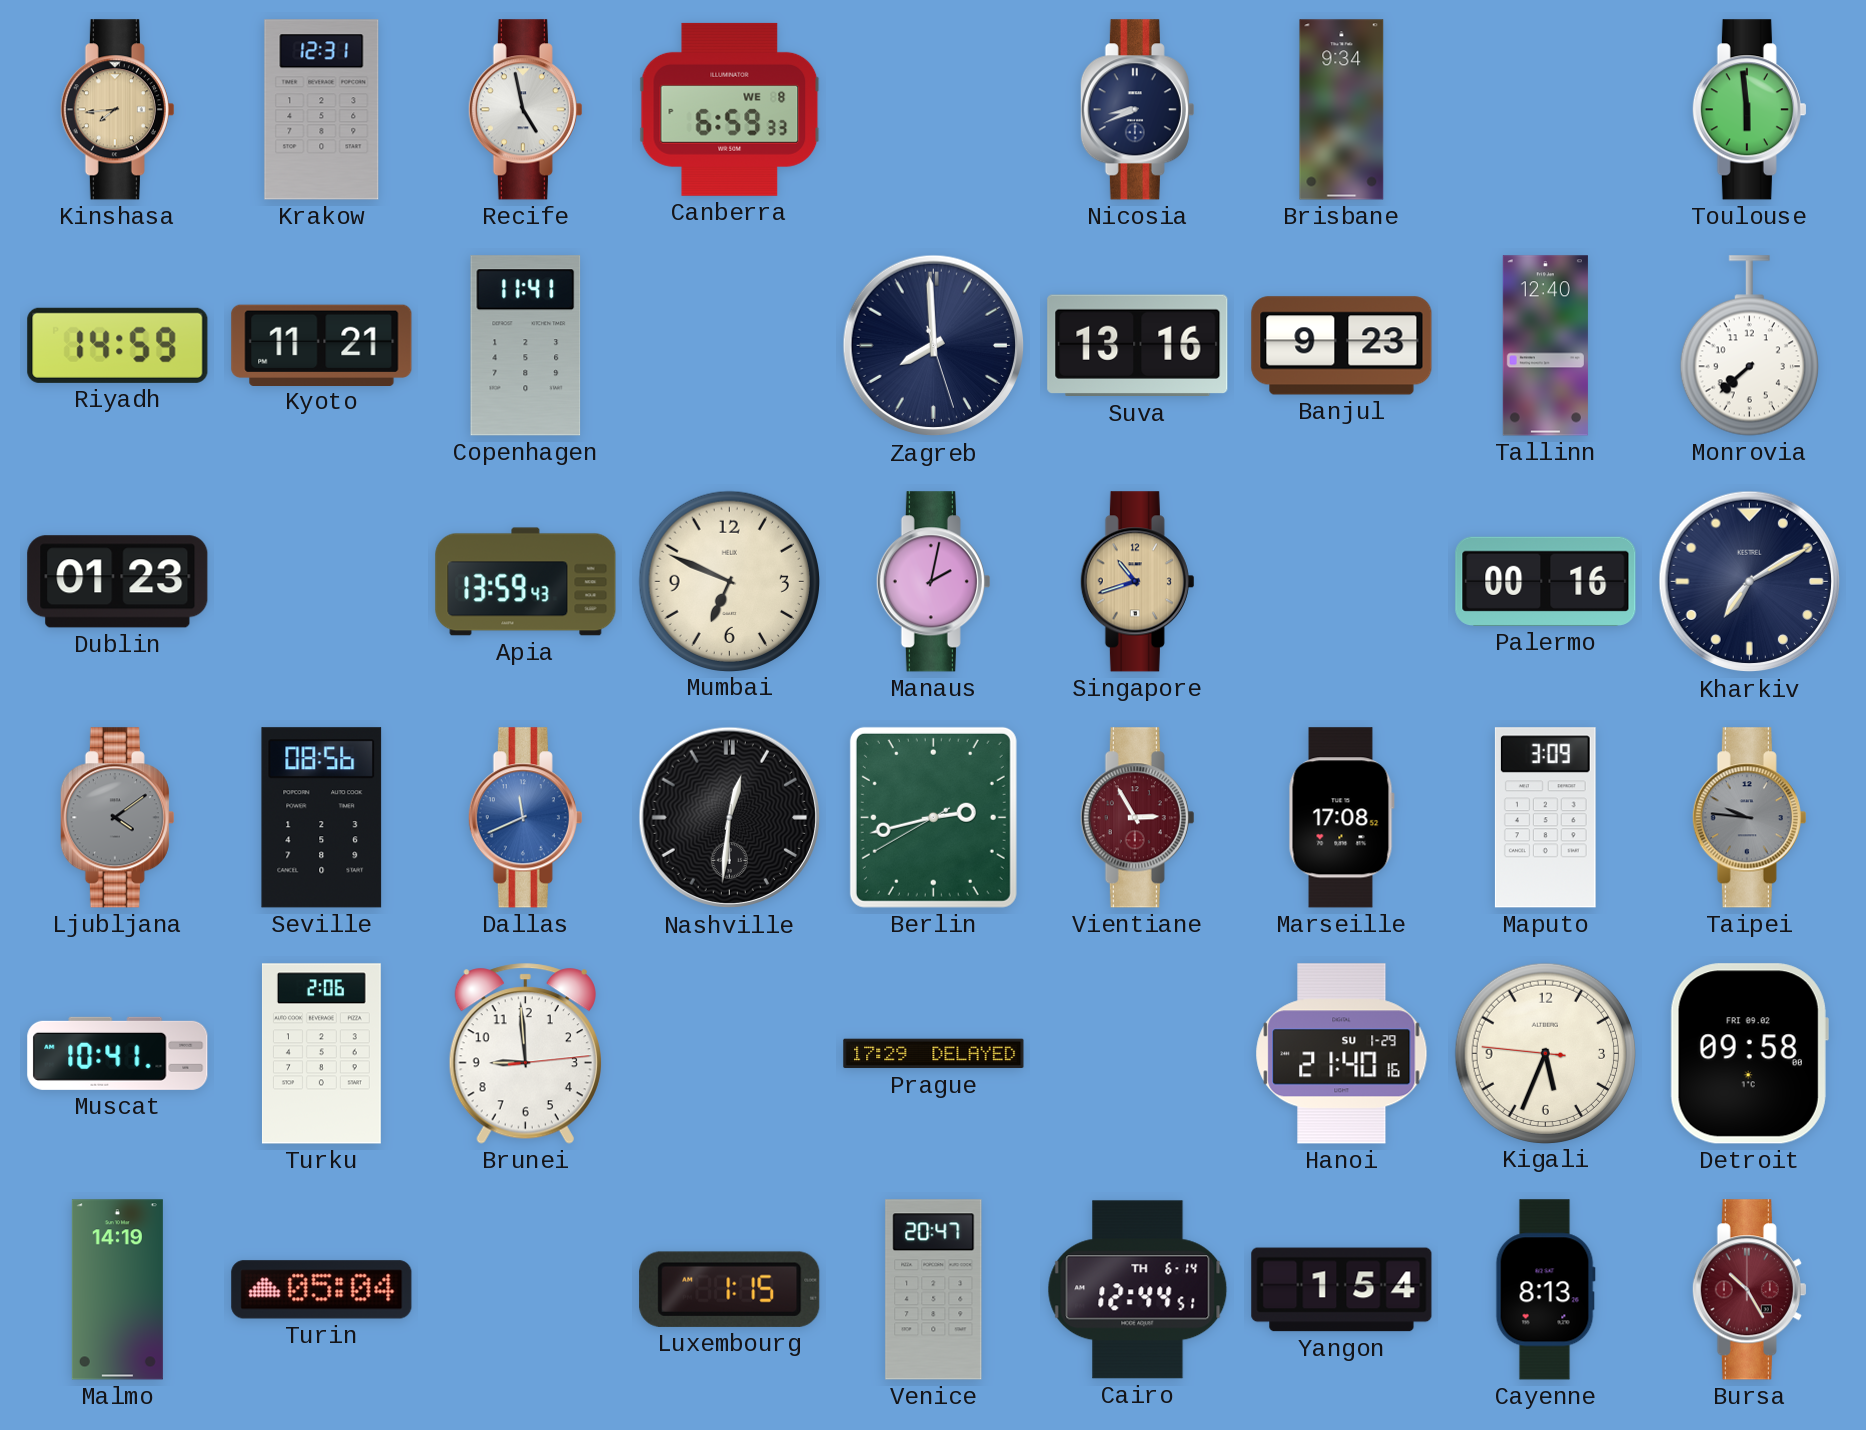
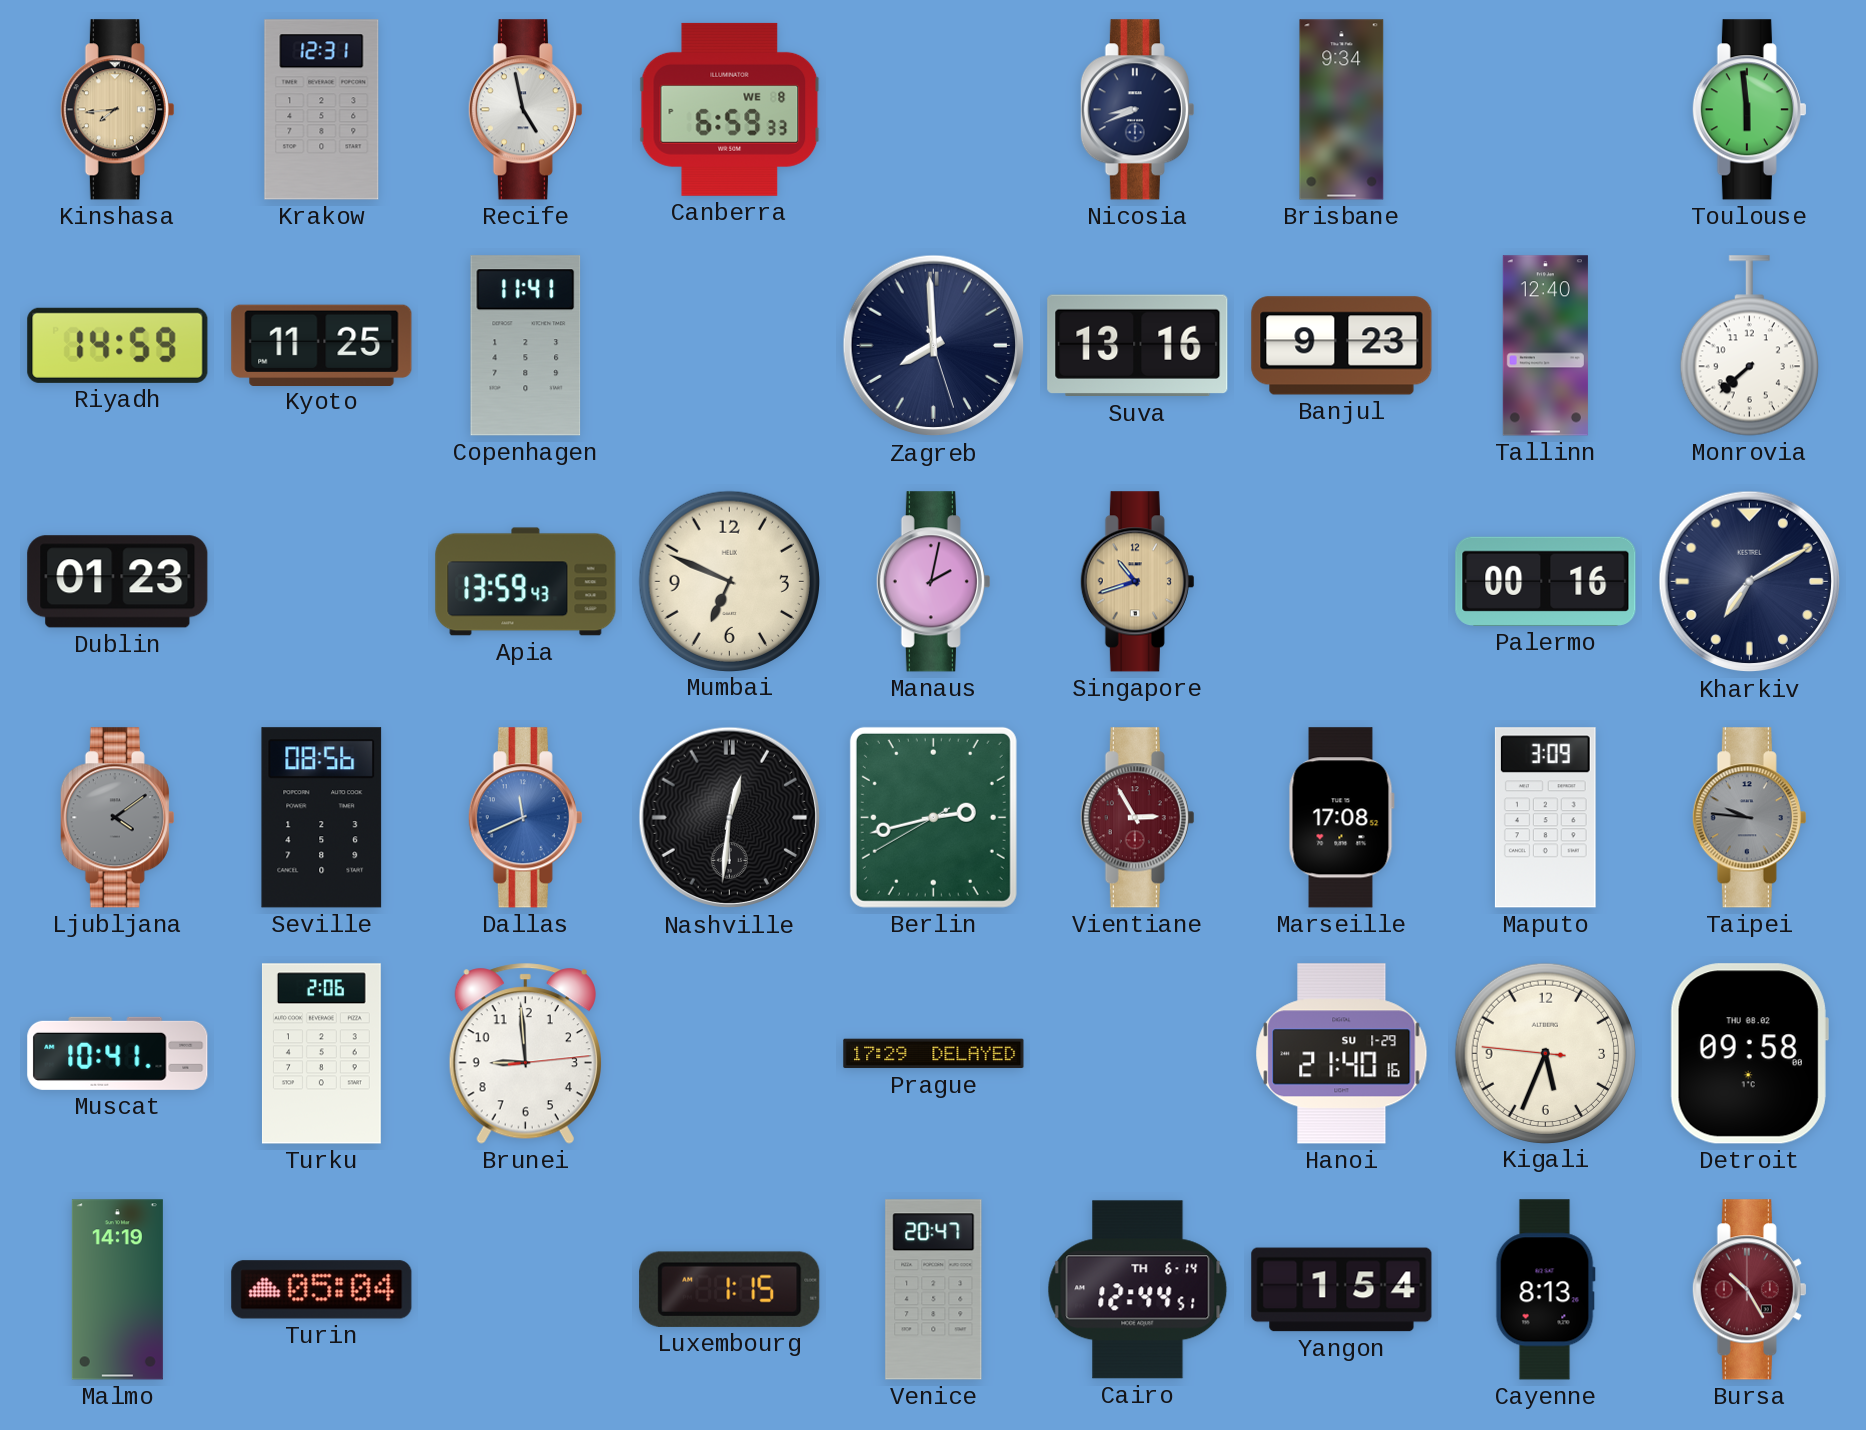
Kyoto: 11:21 -> 11:25
Detroit date: FRI 09.02 -> THU 08.02
